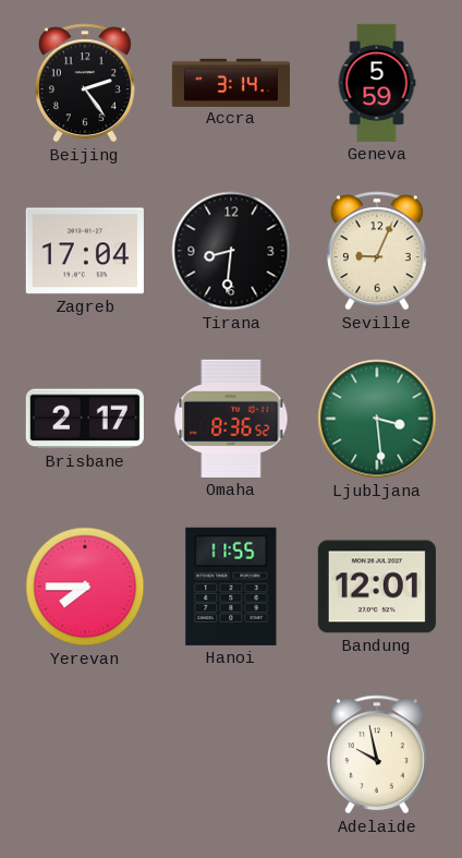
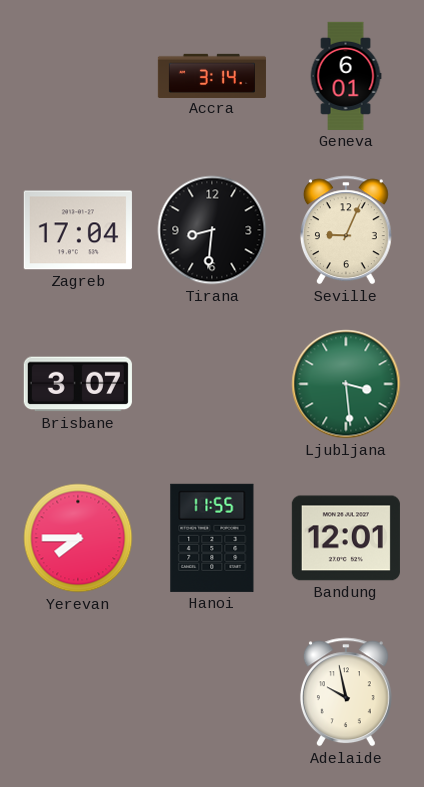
Beijing: 2:24 -> none
Geneva: 5:59 -> 6:01
Brisbane: 2:17 -> 3:07
Omaha: 8:36 -> none
